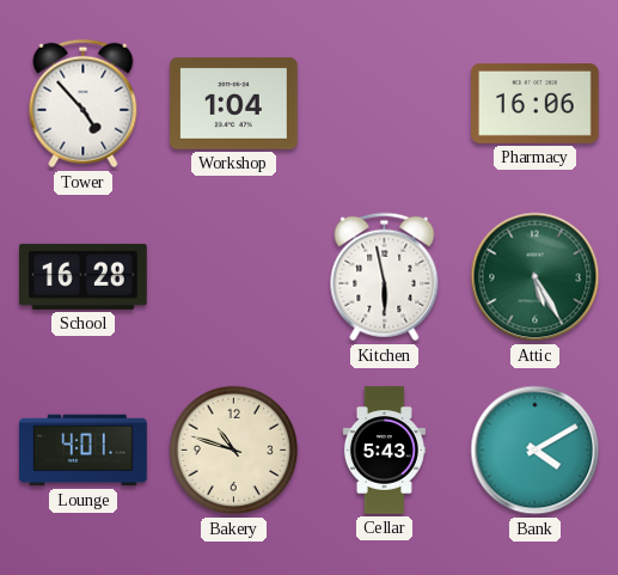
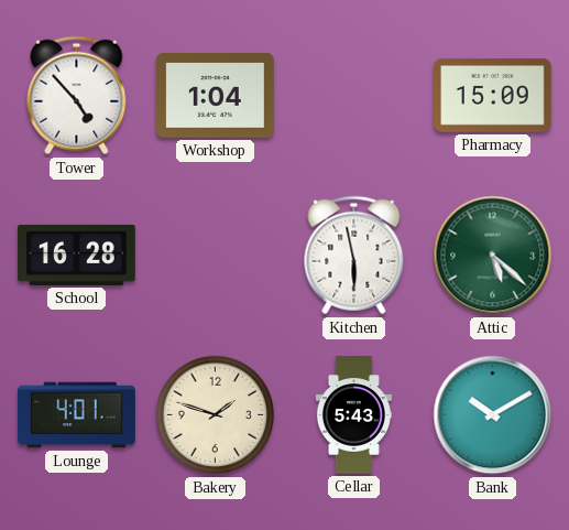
Pharmacy: 16:06 -> 15:09
Attic: 5:25 -> 5:22
Bakery: 10:48 -> 1:48
Bank: 4:10 -> 10:10
